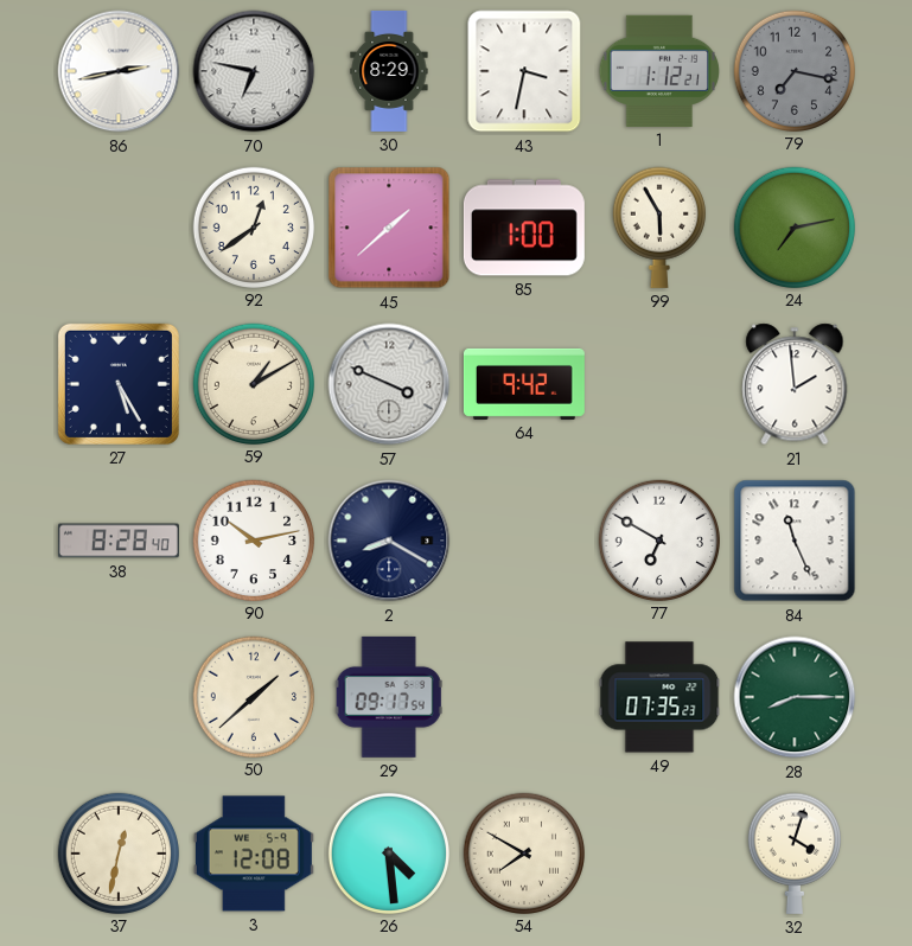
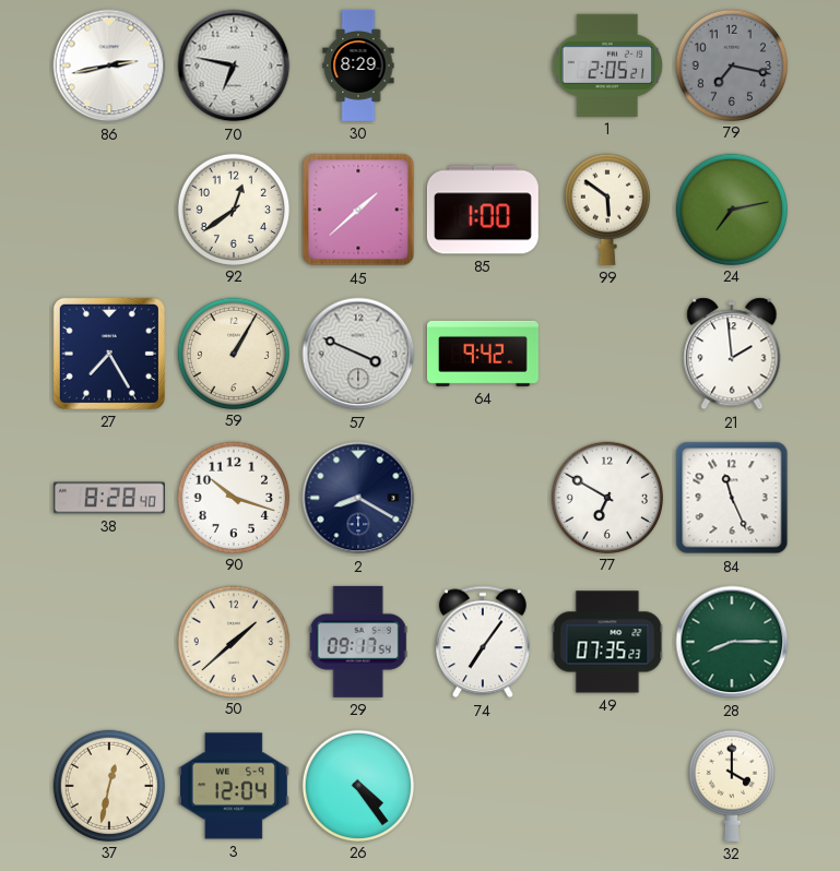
43: 3:32 -> none
1: 1:12 -> 2:05
99: 5:55 -> 5:51
27: 5:25 -> 7:25
59: 1:10 -> 1:05
90: 10:13 -> 10:18
74: none -> 7:06
3: 12:08 -> 12:04
26: 4:29 -> 4:24
54: 7:50 -> none
32: 4:03 -> 4:00
